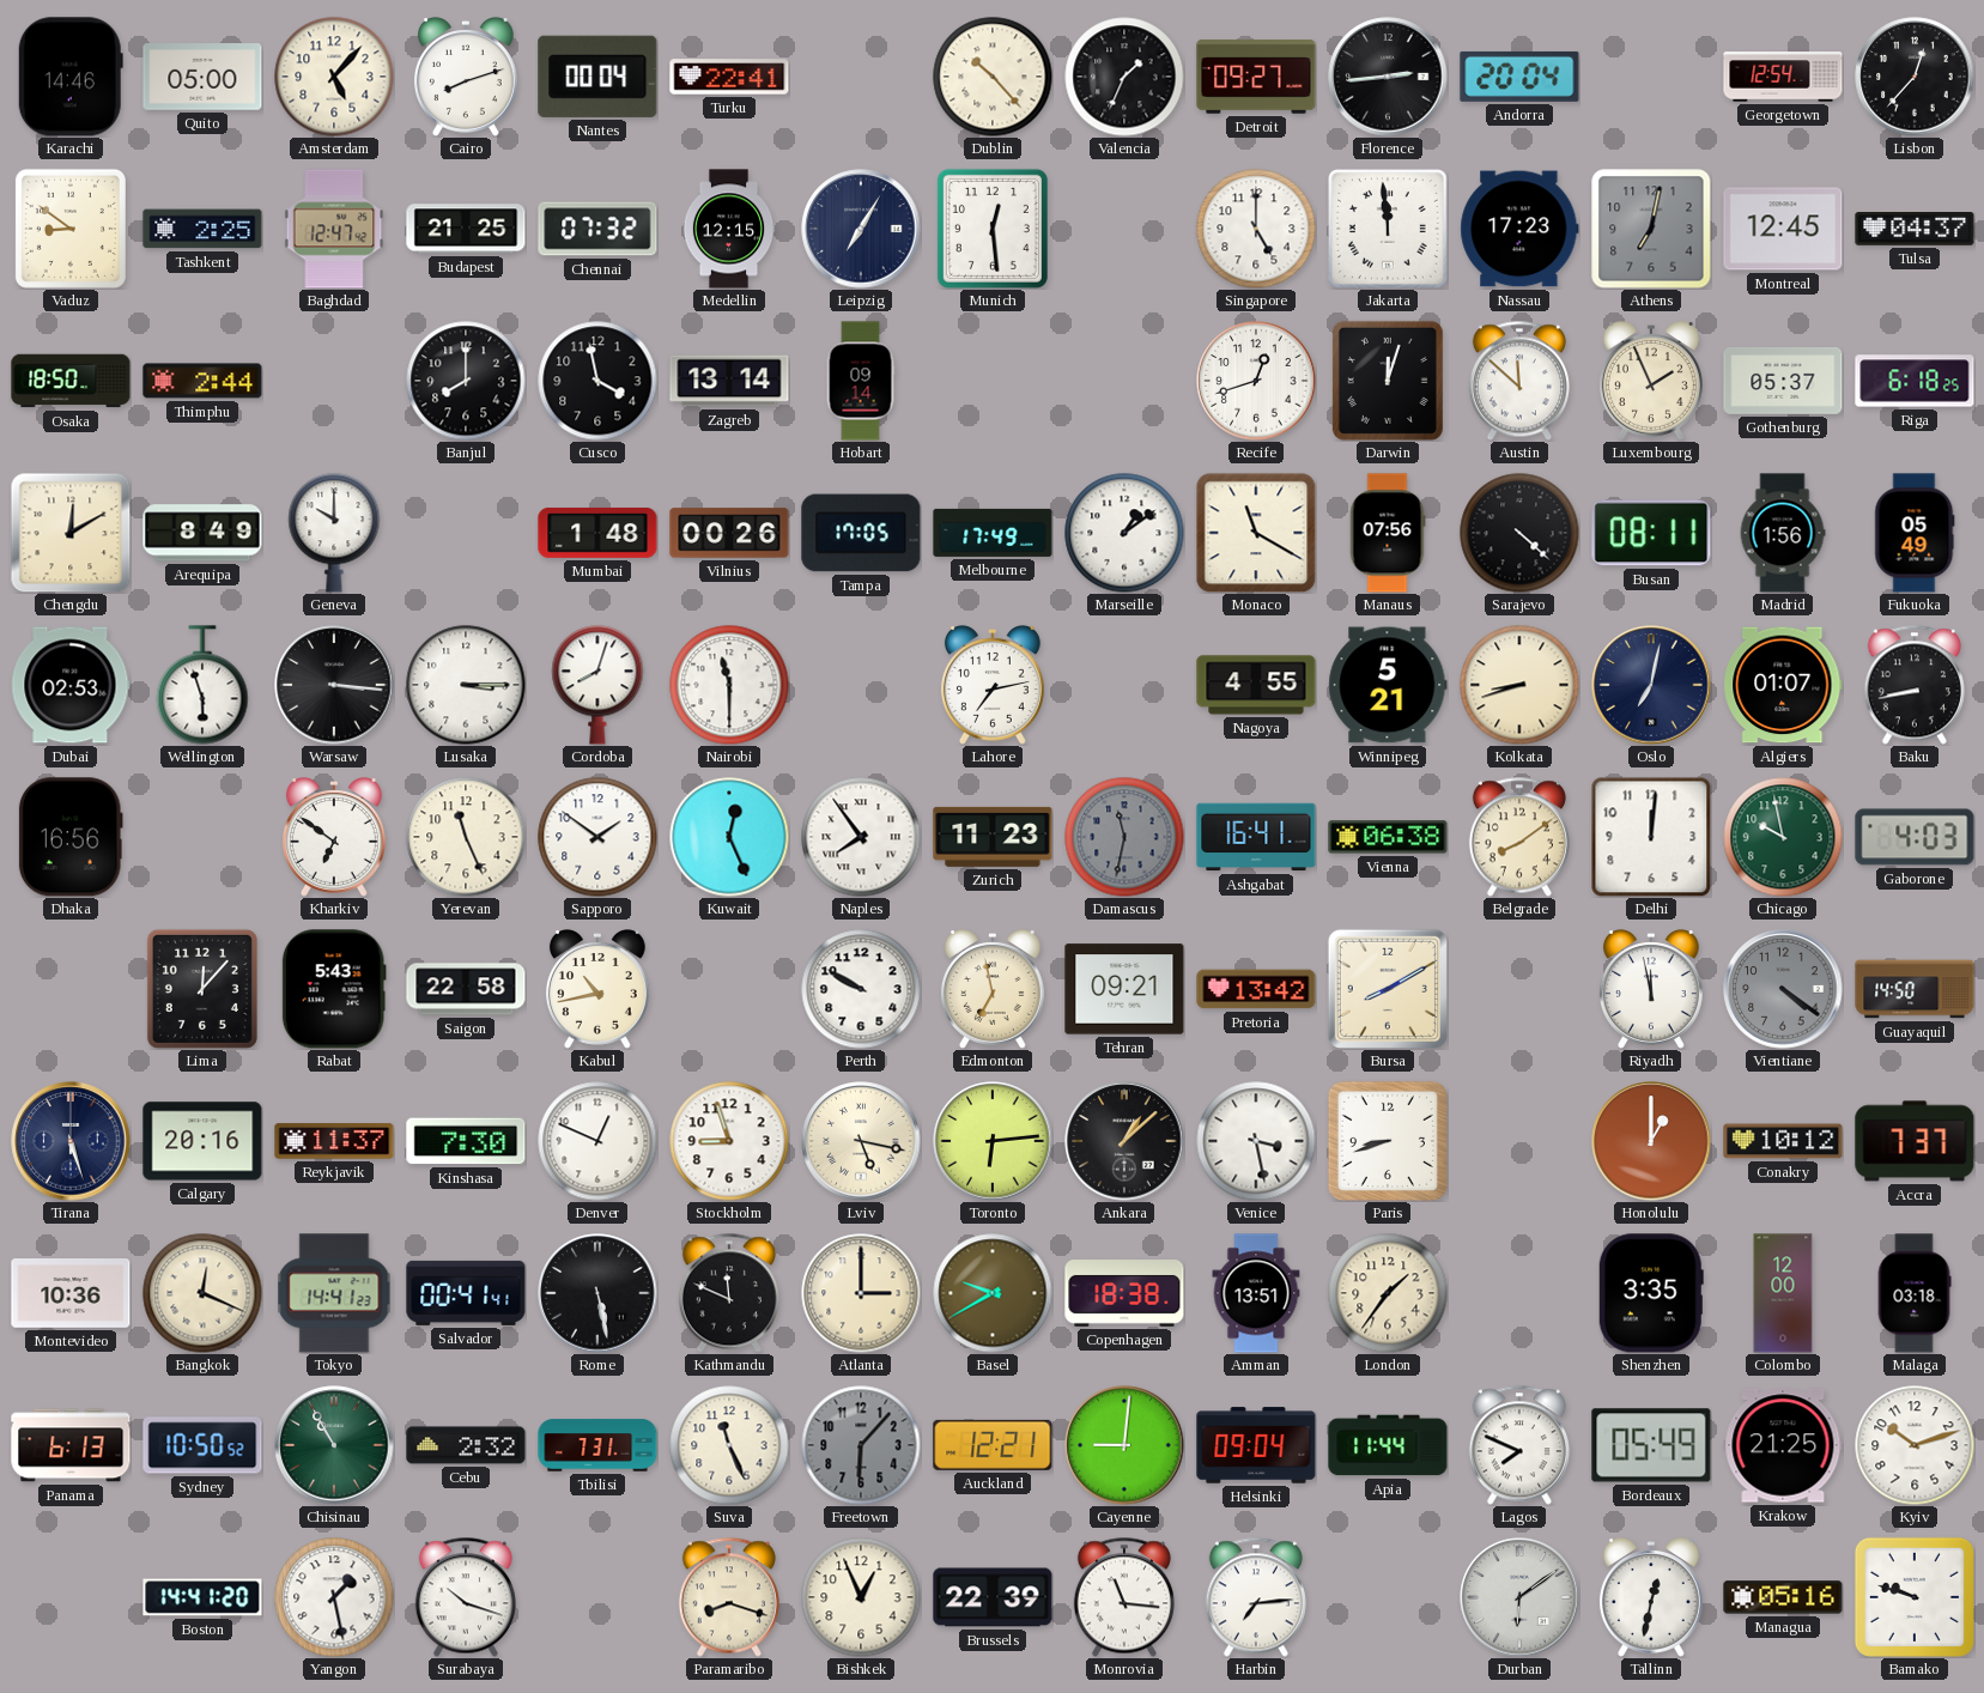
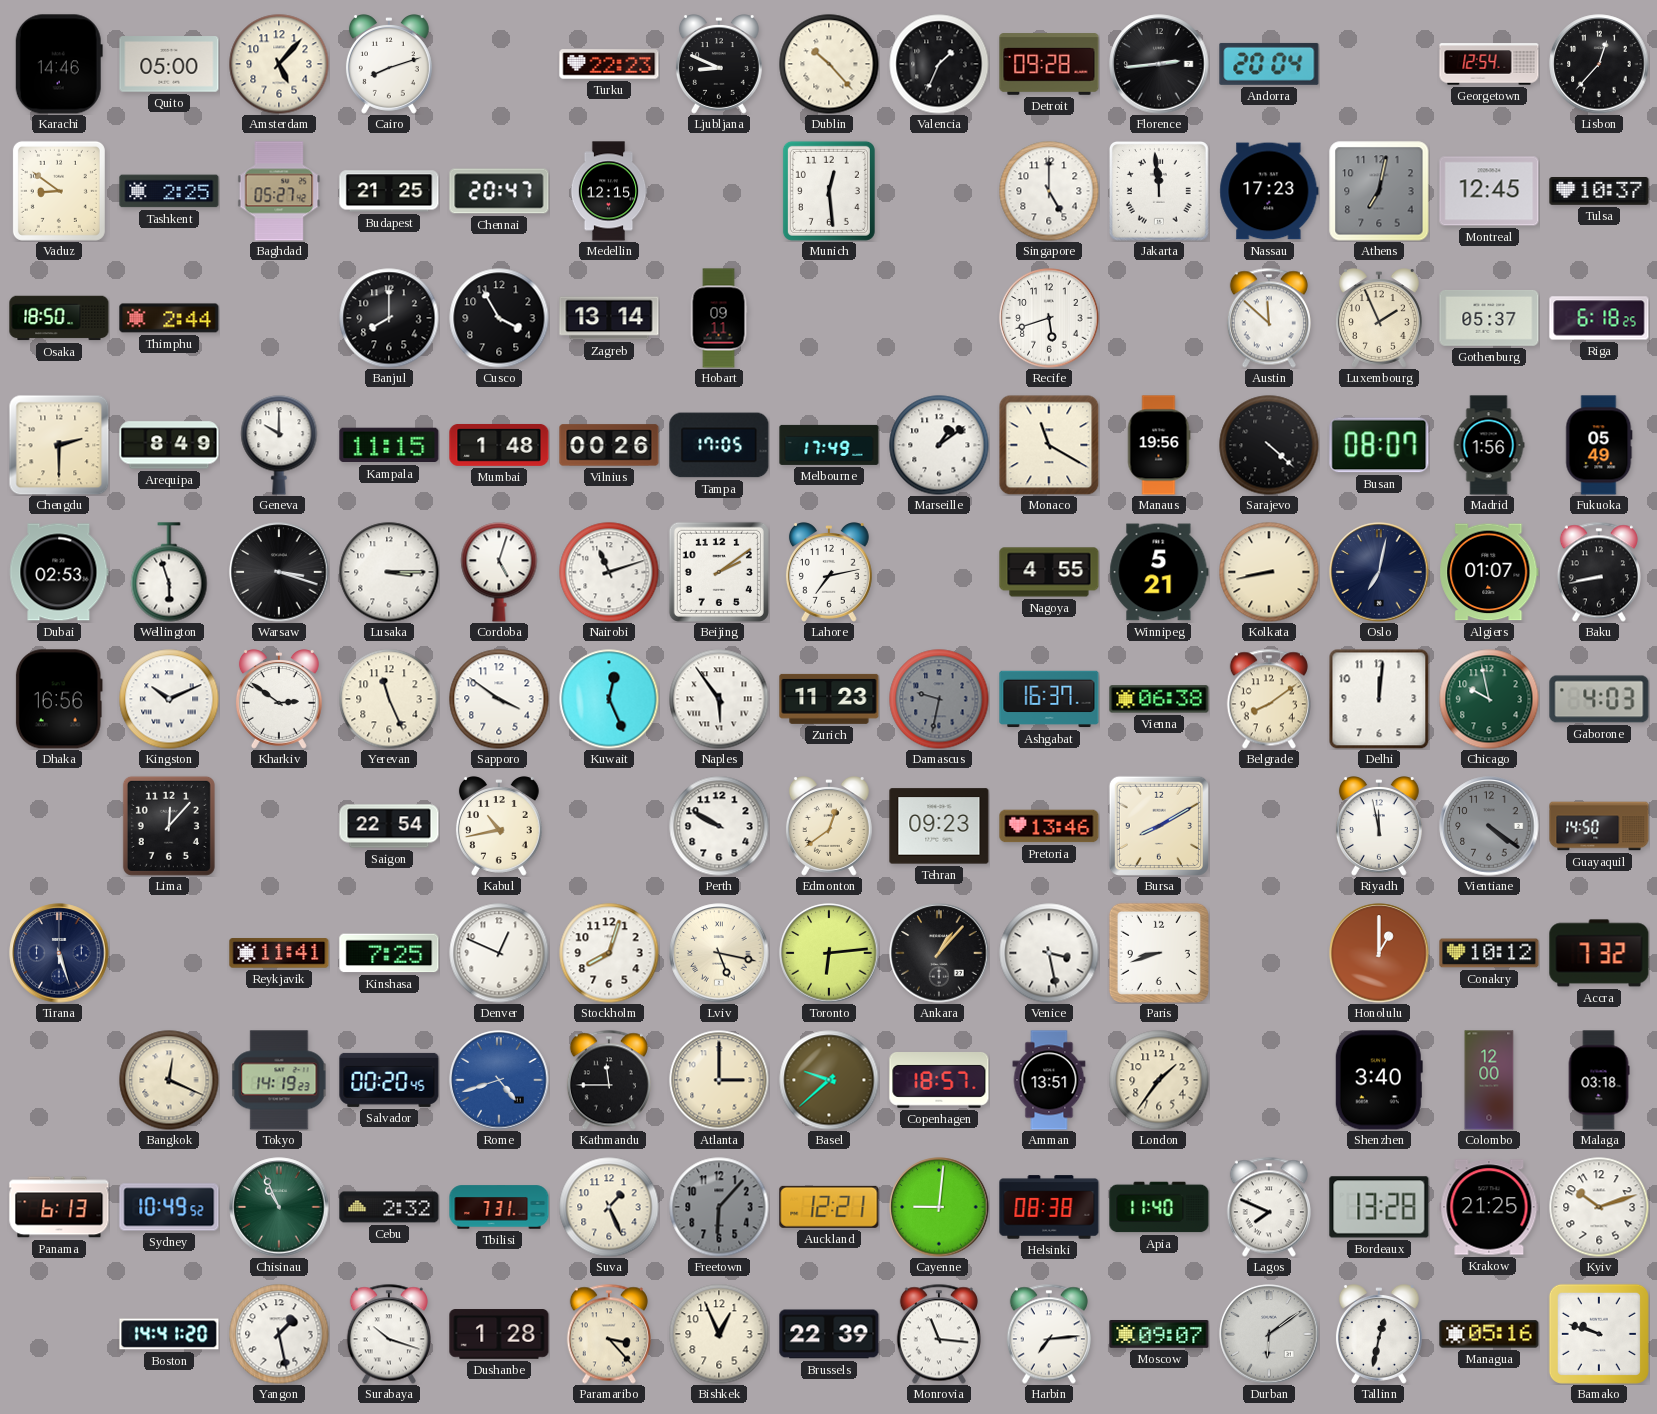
Nantes: 00:04 -> none
Turku: 22:41 -> 22:23
Ljubljana: none -> 8:49
Detroit: 09:27 -> 09:28
Baghdad: 12:47 -> 05:27
Chennai: 07:32 -> 20:47
Leipzig: 7:05 -> none
Tulsa: 04:37 -> 10:37
Cusco: 3:58 -> 3:55
Hobart: 09:14 -> 09:11
Recife: 12:42 -> 5:42
Darwin: 12:03 -> none
Chengdu: 12:10 -> 2:30
Kampala: none -> 11:15
Manaus: 07:56 -> 19:56
Busan: 08:11 -> 08:07
Warsaw: 3:16 -> 3:18
Cordoba: 8:03 -> 5:03
Nairobi: 11:30 -> 11:12
Beijing: none -> 2:09
Kolkata: 8:42 -> 8:43
Kingston: none -> 10:11
Kharkiv: 6:51 -> 2:51
Sapporo: 1:51 -> 3:51
Naples: 7:54 -> 5:54
Damascus: 11:32 -> 9:32
Ashgabat: 16:41 -> 16:37
Rabat: 5:43 -> none
Saigon: 22:58 -> 22:54
Edmonton: 6:58 -> 12:39
Tehran: 09:21 -> 09:23
Pretoria: 13:42 -> 13:46
Calgary: 20:16 -> none
Reykjavik: 11:37 -> 11:41
Kinshasa: 7:30 -> 7:25
Stockholm: 8:57 -> 8:03
Ankara: 1:08 -> 1:07
Accra: 7:37 -> 7:32
Montevideo: 10:36 -> none
Tokyo: 14:41 -> 14:19
Salvador: 00:41 -> 00:20
Rome: 5:28 -> 4:42
Rome dial: black -> blue
Kathmandu: 11:49 -> 11:45
Basel: 9:40 -> 9:38
Copenhagen: 18:38 -> 18:57
Shenzhen: 3:35 -> 3:40
Sydney: 10:50 -> 10:49
Chisinau: 10:55 -> 10:56
Suva: 11:26 -> 1:26
Helsinki: 09:04 -> 08:38
Apia: 11:44 -> 11:40
Bordeaux: 05:49 -> 13:28
Dushanbe: none -> 1:28
Paramaribo: 8:18 -> 3:23
Moscow: none -> 09:07
